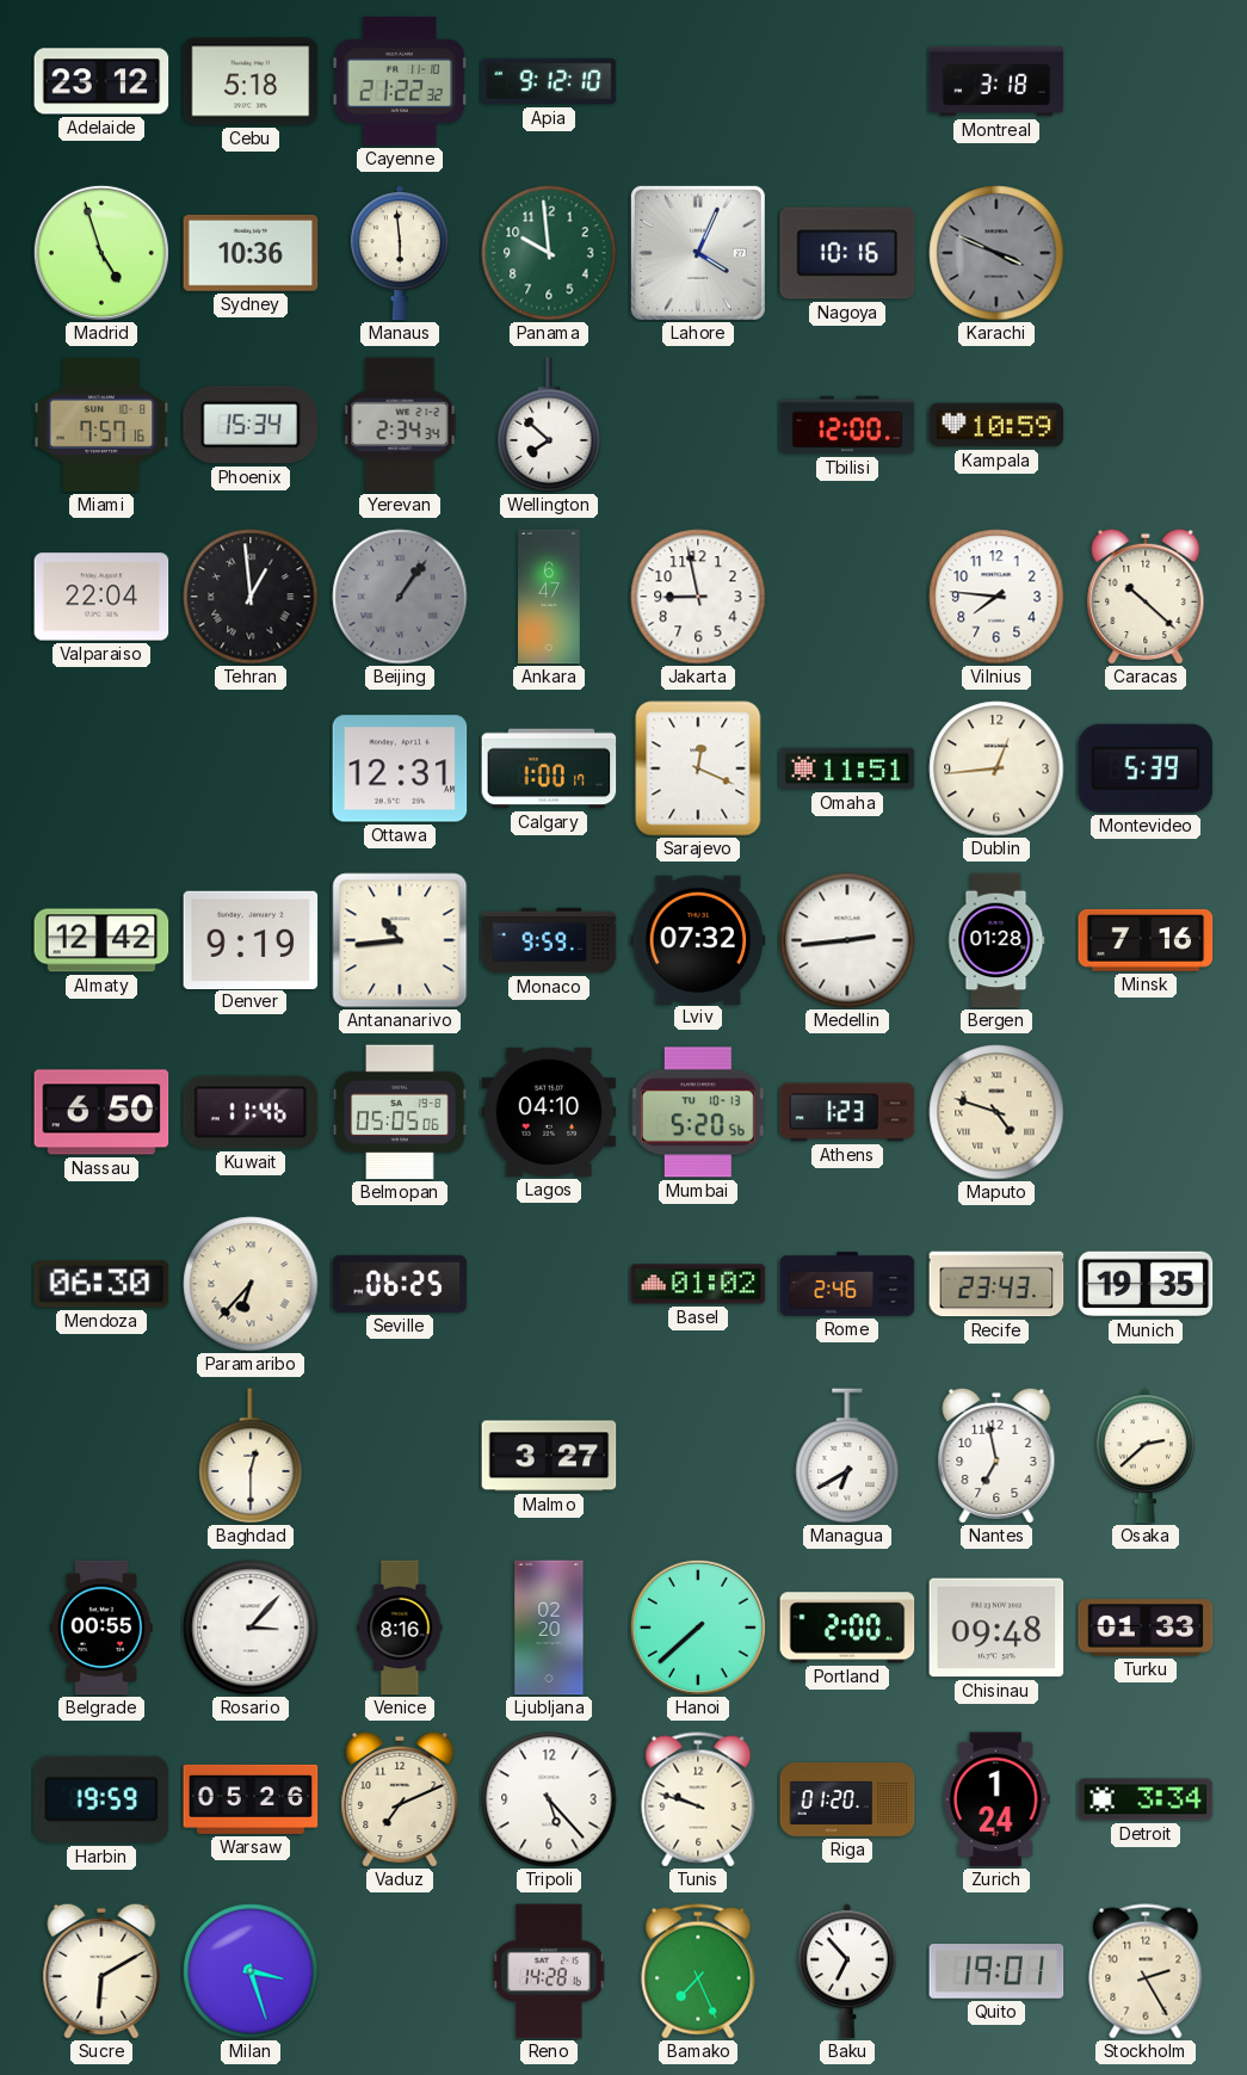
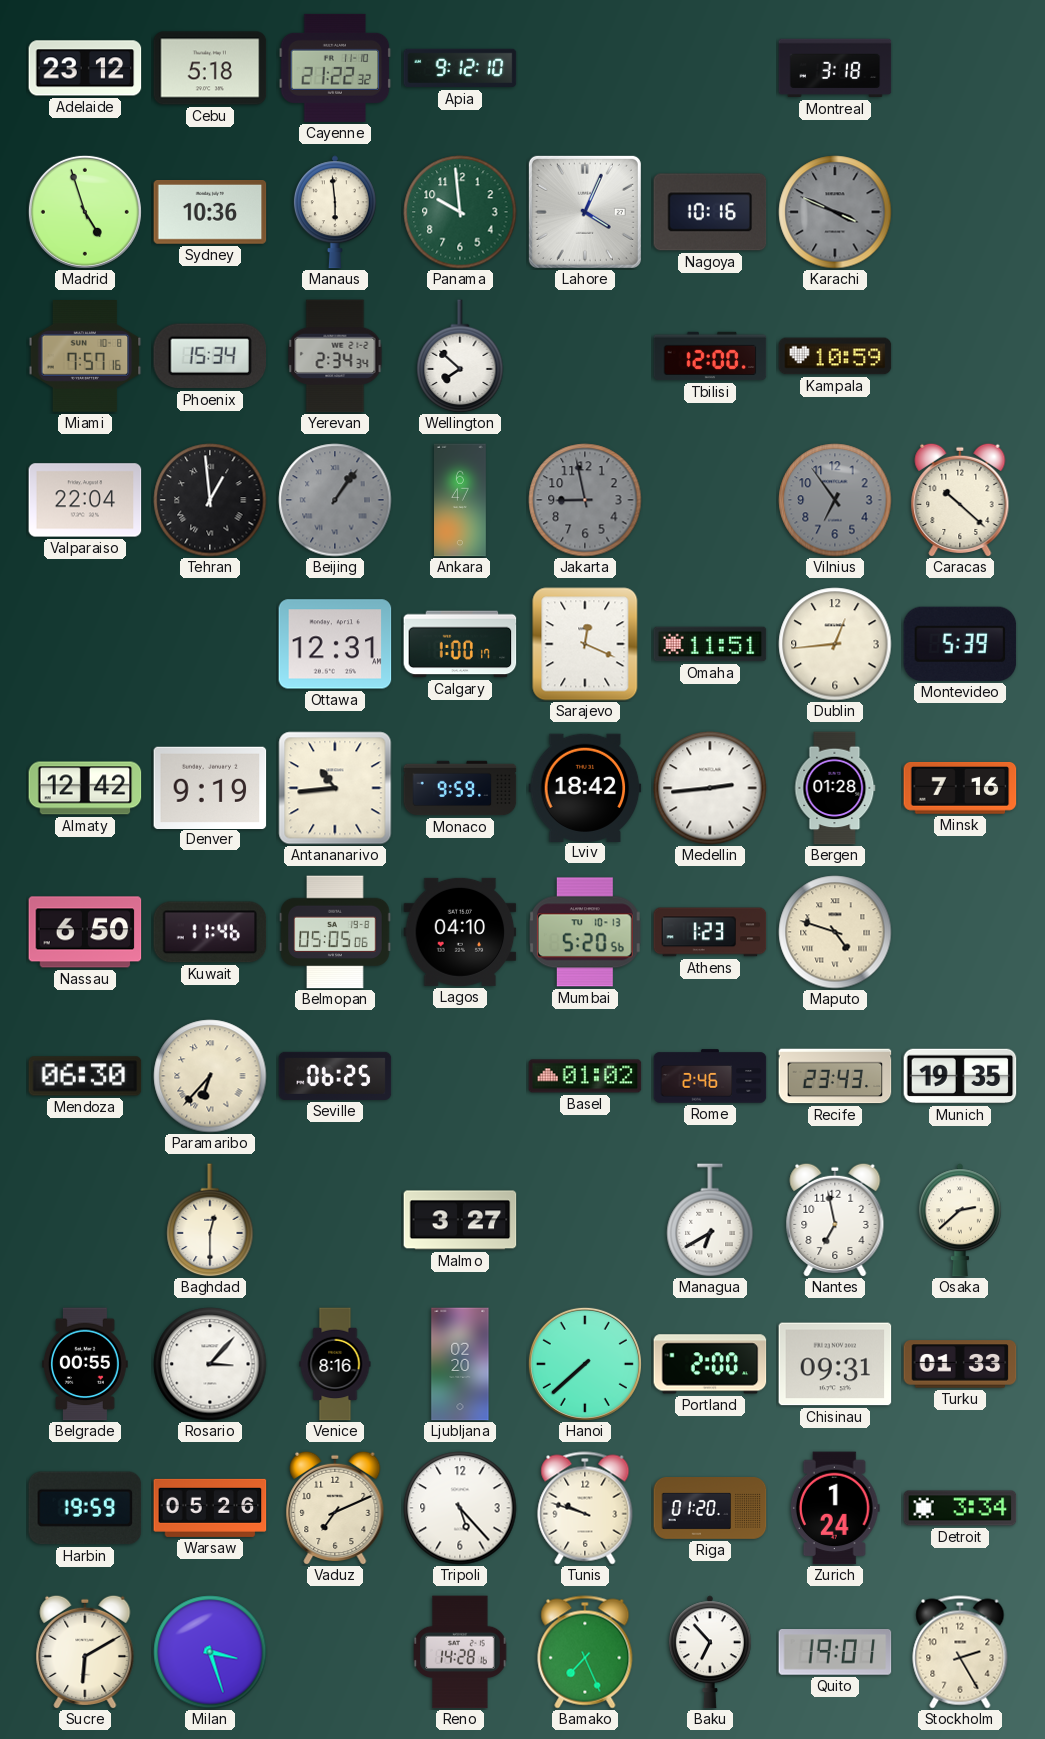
Jakarta dial: white -> grey
Vilnius: 7:46 -> 6:54
Vilnius dial: white -> grey
Lviv: 07:32 -> 18:42
Chisinau: 09:48 -> 09:31
